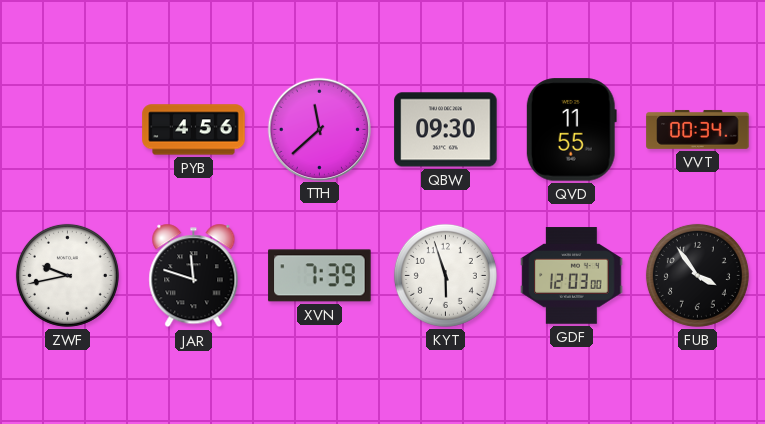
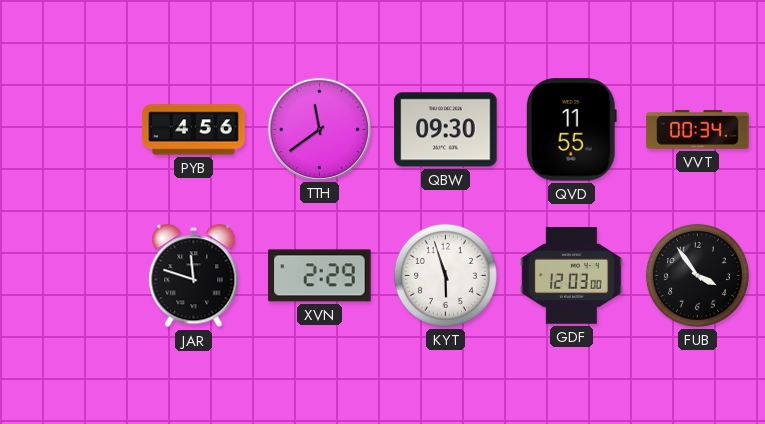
TTH: 11:38 -> 11:39
ZWF: 9:43 -> none
XVN: 7:39 -> 2:29
